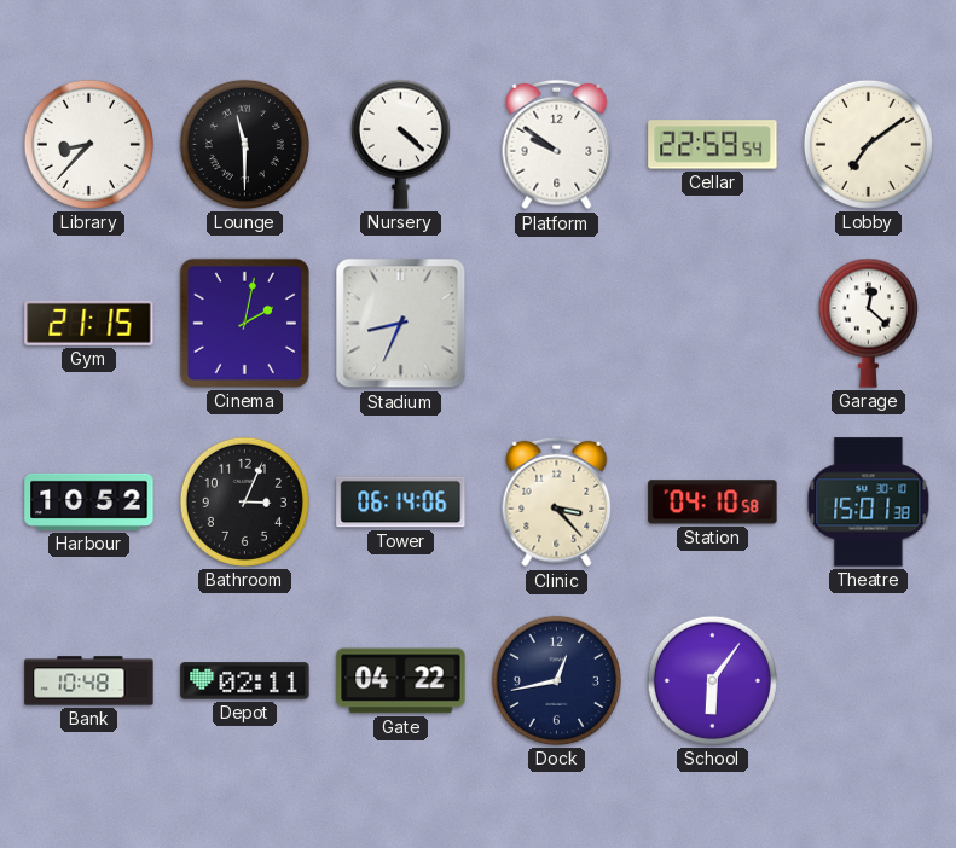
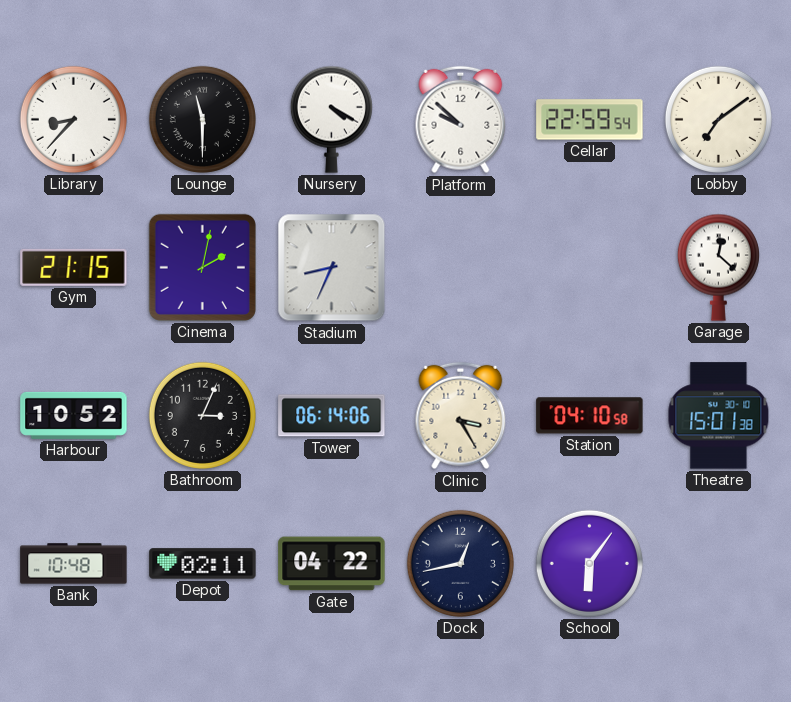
Nursery: 4:22 -> 4:20
Platform: 9:51 -> 9:52
Clinic: 3:23 -> 3:25
